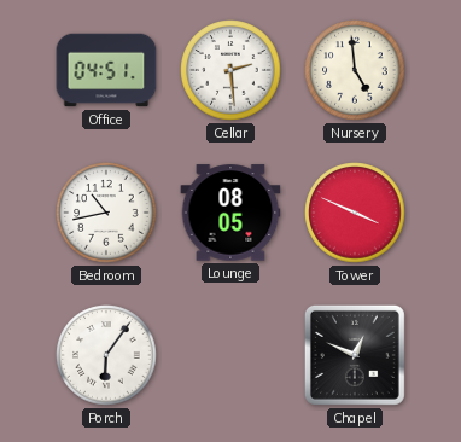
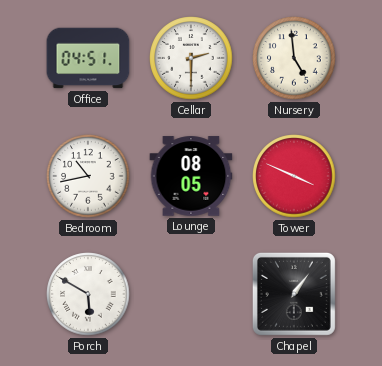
Cellar: 2:29 -> 2:30
Porch: 6:06 -> 5:50
Chapel: 12:49 -> 1:06
